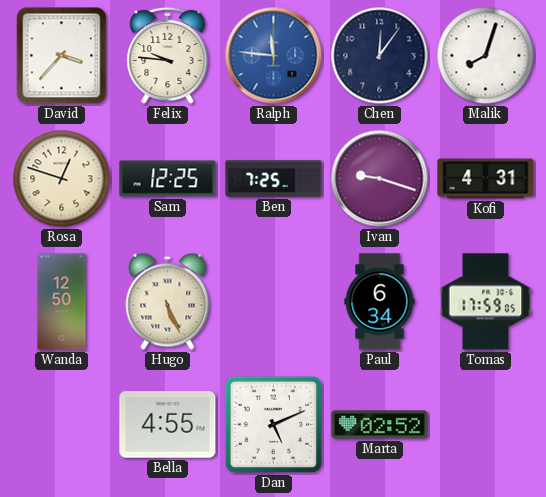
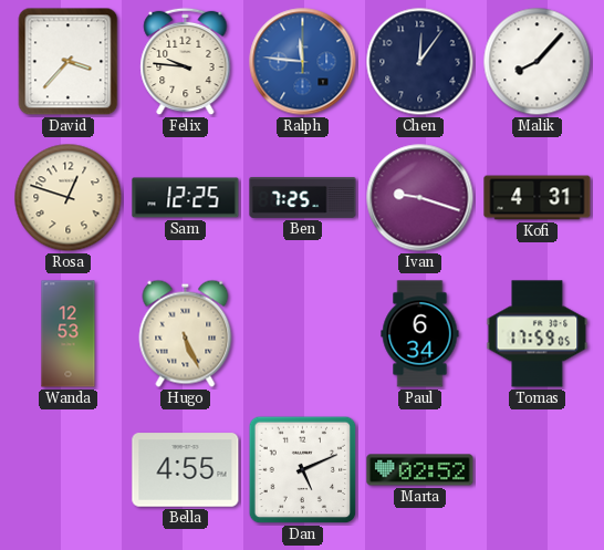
Malik: 8:03 -> 8:07
Wanda: 12:50 -> 12:53
